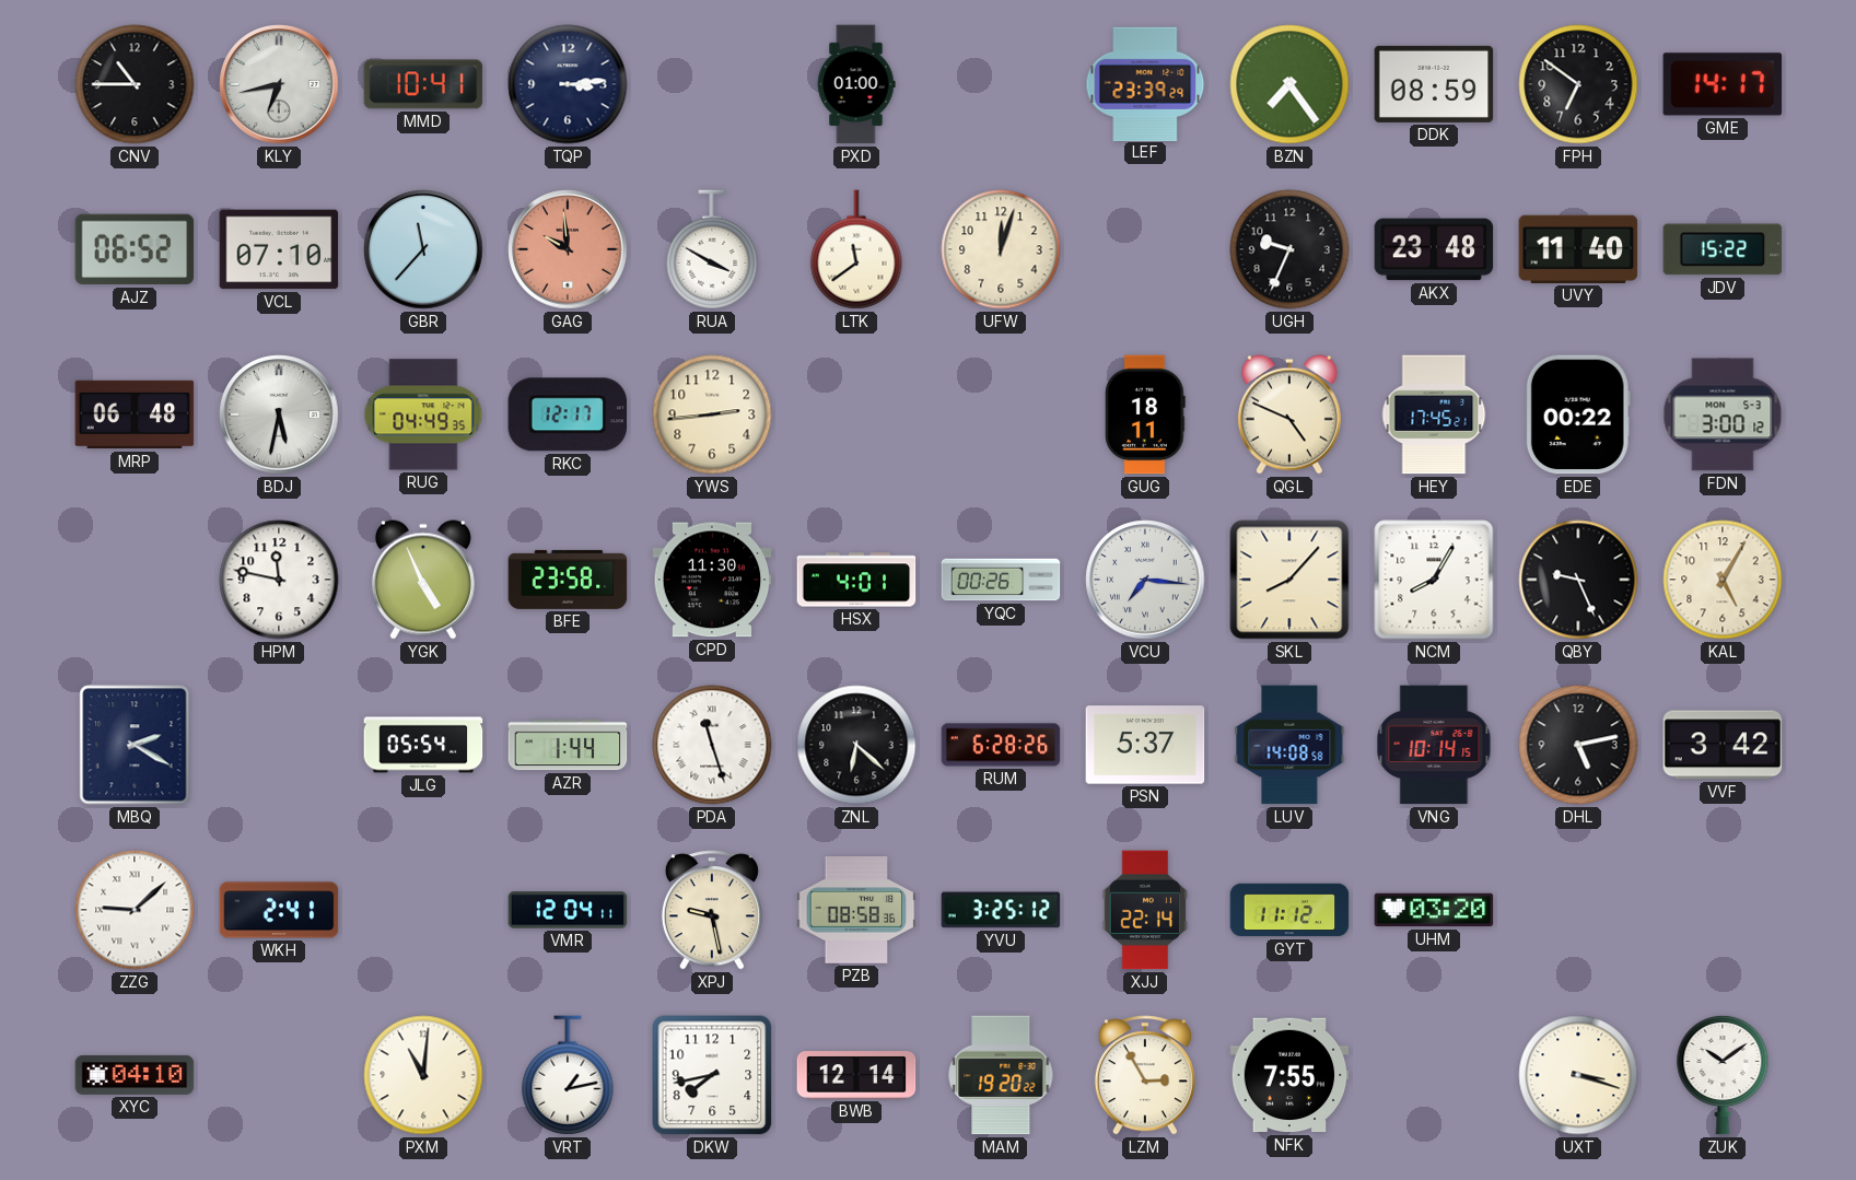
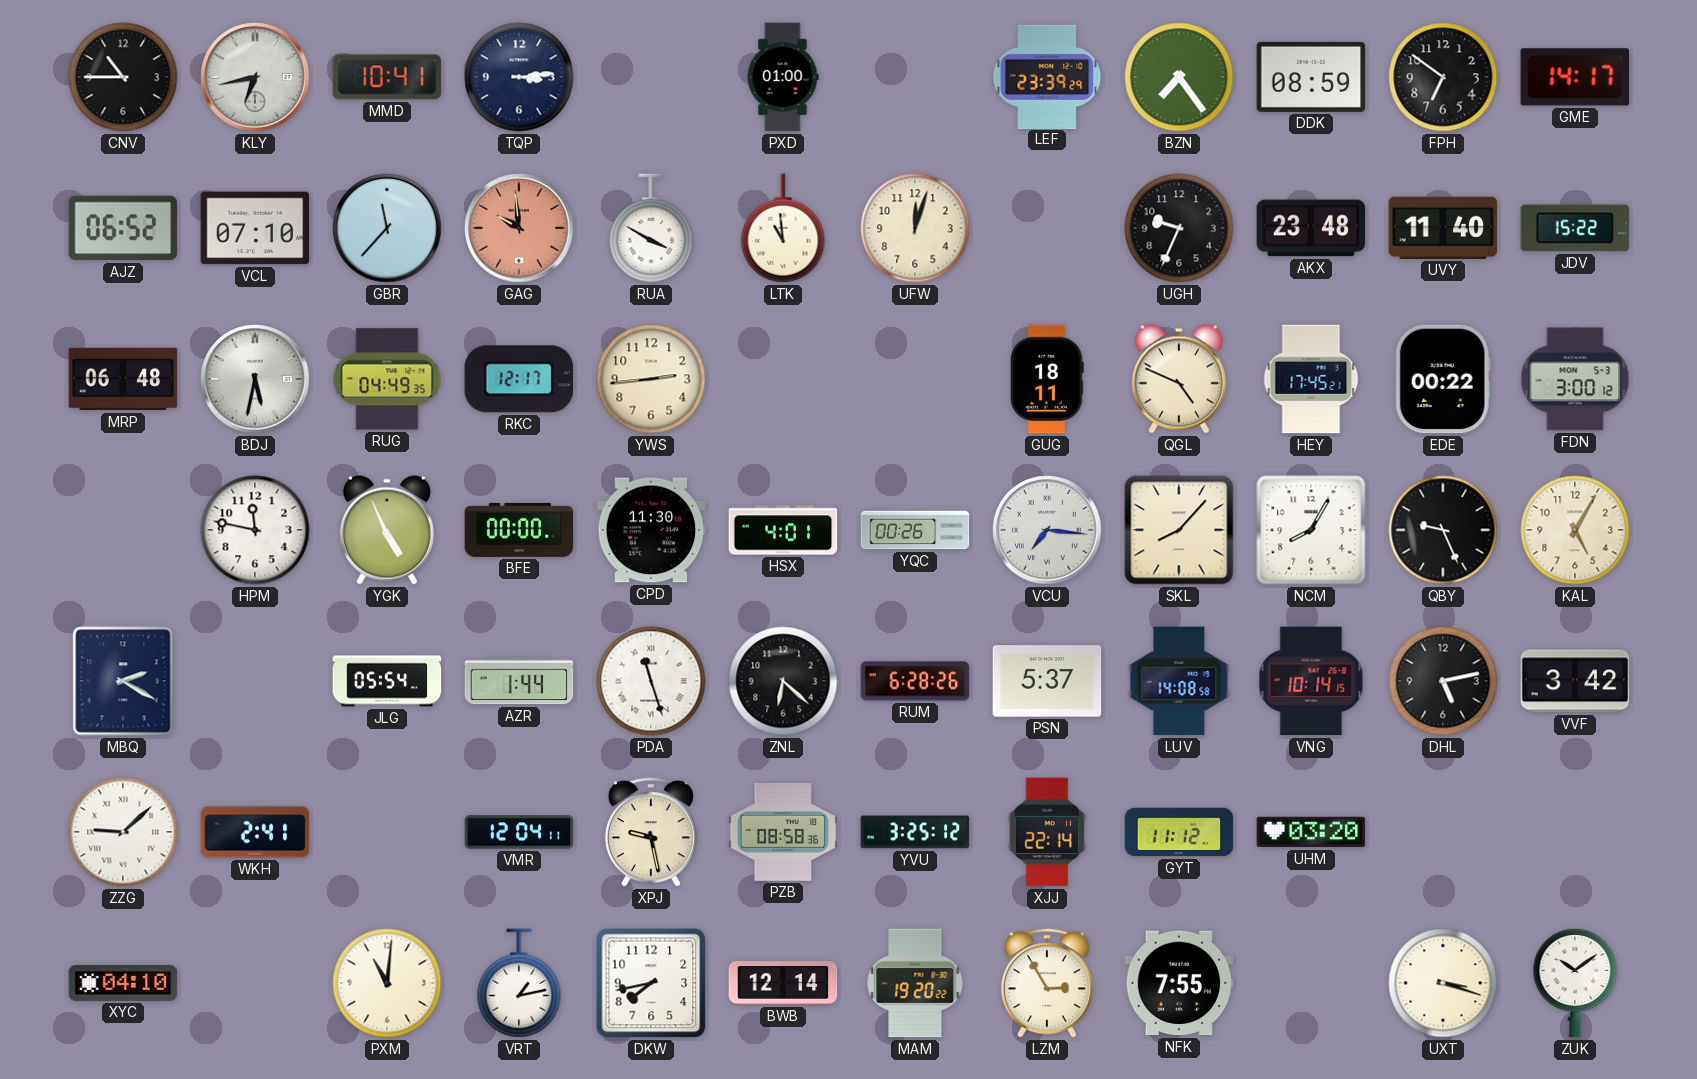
LTK: 11:39 -> 10:59
BFE: 23:58 -> 00:00
